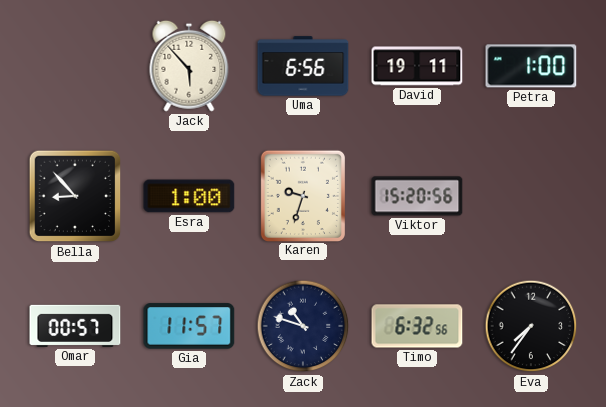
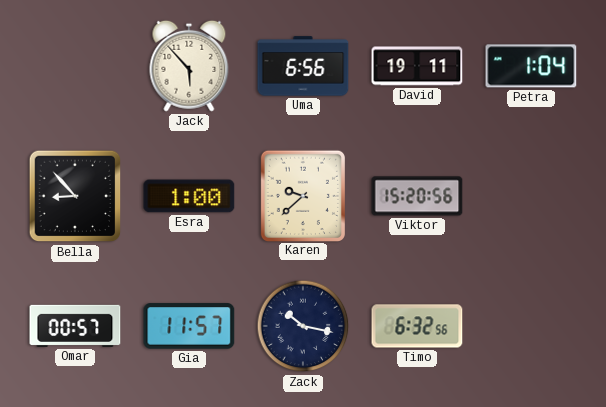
Petra: 1:00 -> 1:04
Karen: 9:33 -> 9:38
Zack: 10:48 -> 10:17
Eva: 7:36 -> none
